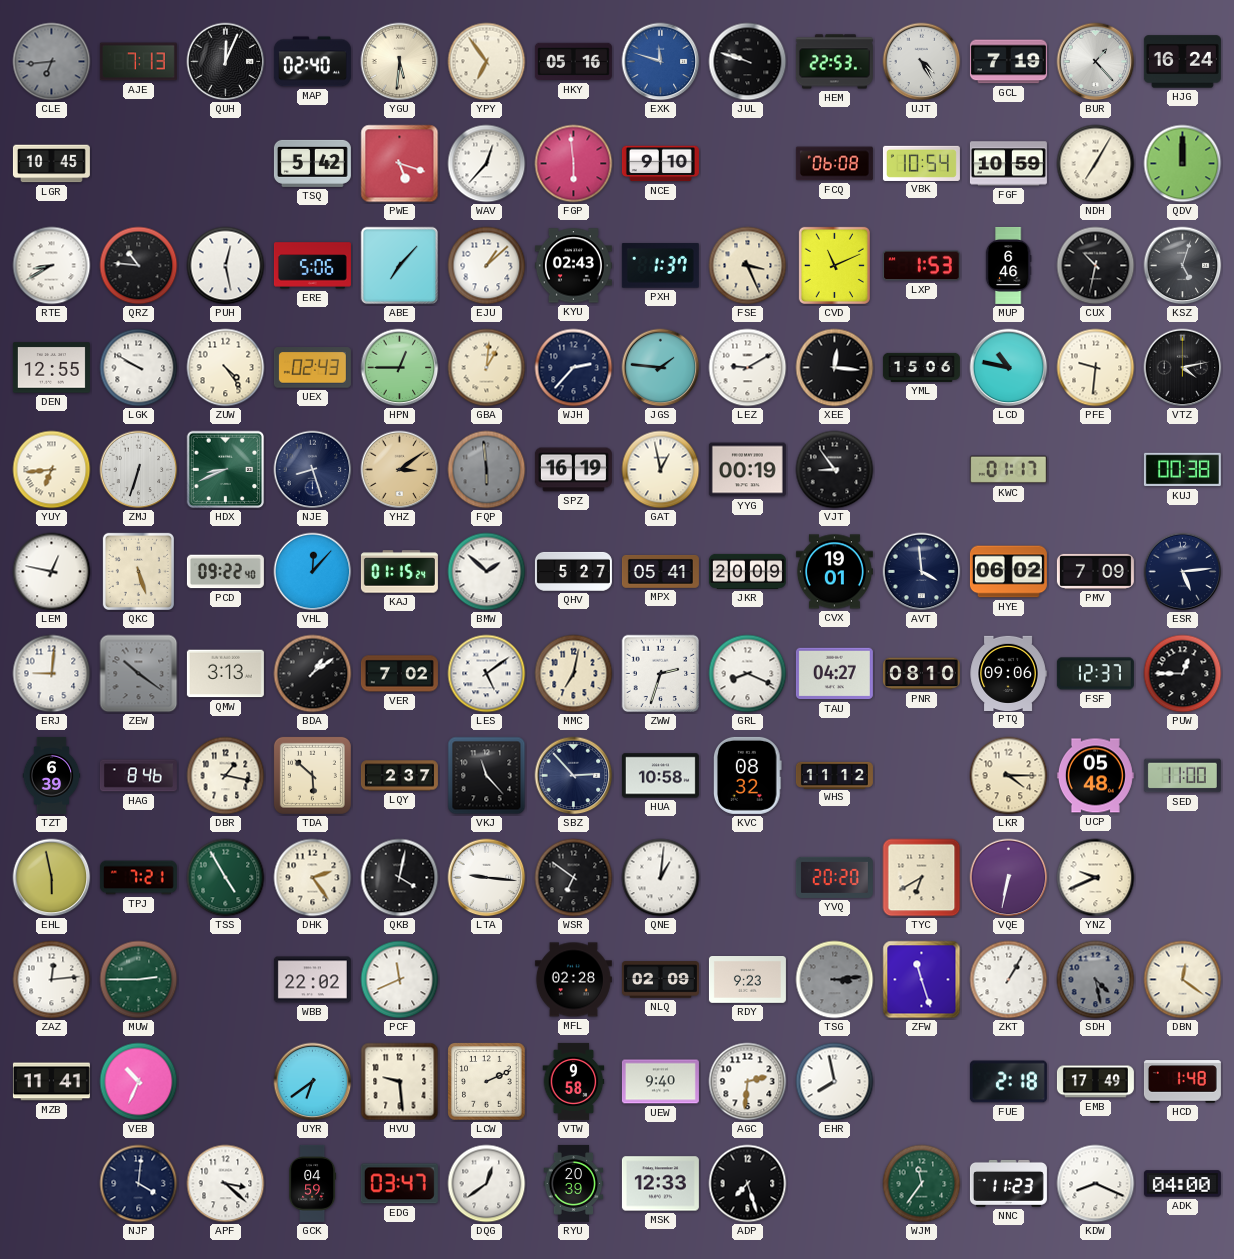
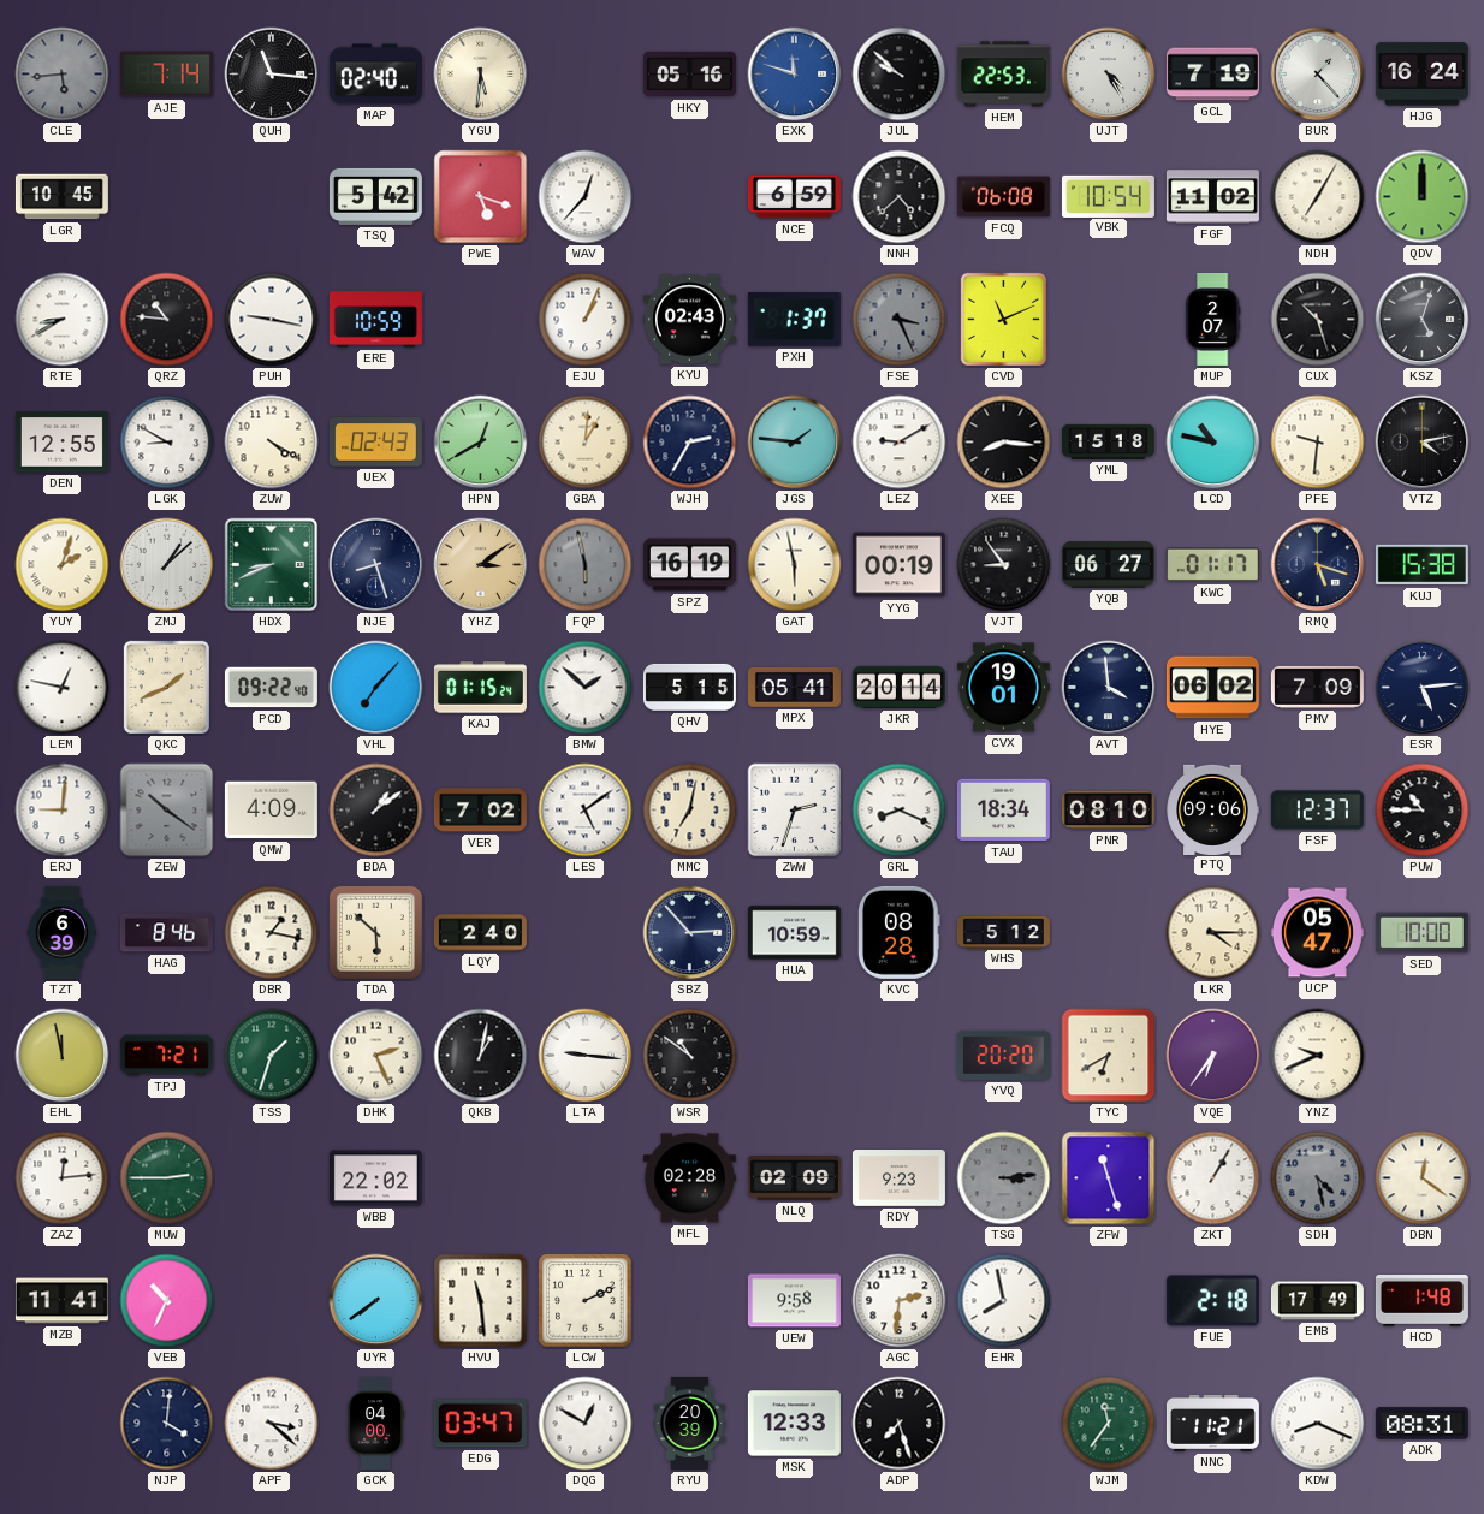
CLE: 6:44 -> 5:44
AJE: 7:13 -> 7:14
QUH: 12:04 -> 11:16
YPY: 6:54 -> none
JUL: 9:48 -> 9:52
FGP: 5:59 -> none
NCE: 9:10 -> 6:59
NNH: none -> 4:38
FGF: 10:59 -> 11:02
PUH: 12:28 -> 9:17
ERE: 5:06 -> 10:59
ABE: 7:07 -> none
EJU: 1:08 -> 1:04
FSE dial: cream -> grey
LXP: 1:53 -> none
MUP: 6:46 -> 2:07
CUX: 10:32 -> 10:27
LGK: 9:50 -> 8:50
ZUW: 4:24 -> 4:20
HPN: 12:45 -> 12:40
WJH: 2:37 -> 2:35
XEE: 12:16 -> 8:16
YML: 15:06 -> 15:18
YUY: 6:44 -> 2:03
ZMJ: 6:33 -> 1:08
FQP: 5:59 -> 5:58
GAT: 12:58 -> 5:58
YQB: none -> 06:27
RMQ: none -> 5:18
KUJ: 00:38 -> 15:38
QKC: 5:27 -> 1:41
VHL: 12:07 -> 7:07
QHV: 5:27 -> 5:15
JKR: 20:09 -> 20:14
QMW: 3:13 -> 4:09
TAU: 04:27 -> 18:34
PUW: 12:45 -> 10:45
LQY: 2:37 -> 2:40
VKJ: 11:23 -> none
HUA: 10:58 -> 10:59
KVC: 08:32 -> 08:28
WHS: 11:12 -> 5:12
UCP: 05:48 -> 05:47
SED: 11:00 -> 10:00
EHL: 5:58 -> 11:58
TSS: 4:55 -> 1:33
DHK: 2:24 -> 2:26
QKB: 4:02 -> 1:02
WSR: 6:51 -> 10:51
QNE: 1:01 -> none
VQE: 6:32 -> 6:36
PCF: 11:41 -> none
UYR: 6:39 -> 7:39
HVU: 9:29 -> 11:29
VTW: 9:58 -> none
UEW: 9:40 -> 9:58
GCK: 04:59 -> 04:00
DQG: 12:39 -> 12:50
NNC: 11:23 -> 11:21
ADK: 04:00 -> 08:31
